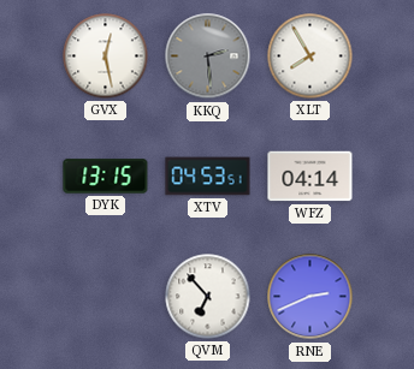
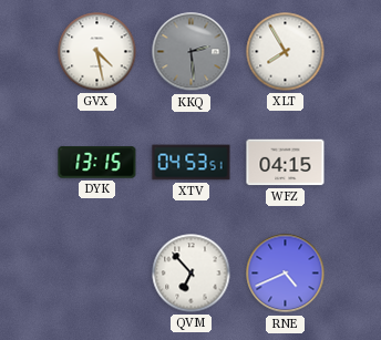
GVX: 12:28 -> 4:28
WFZ: 04:14 -> 04:15
RNE: 2:41 -> 4:41
